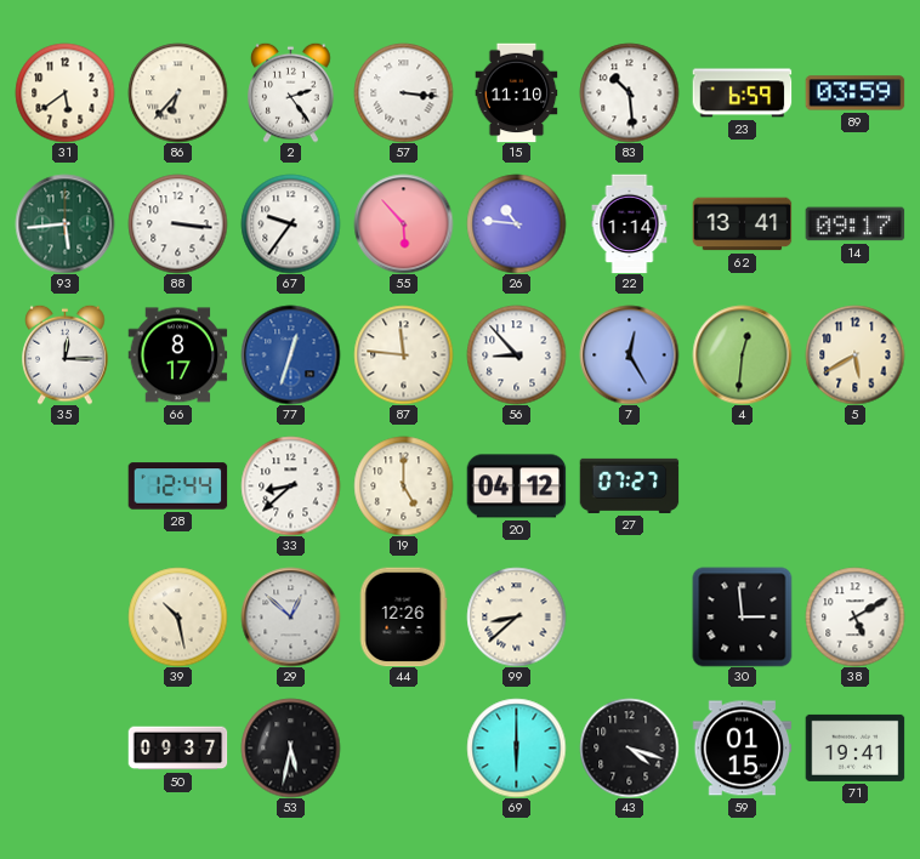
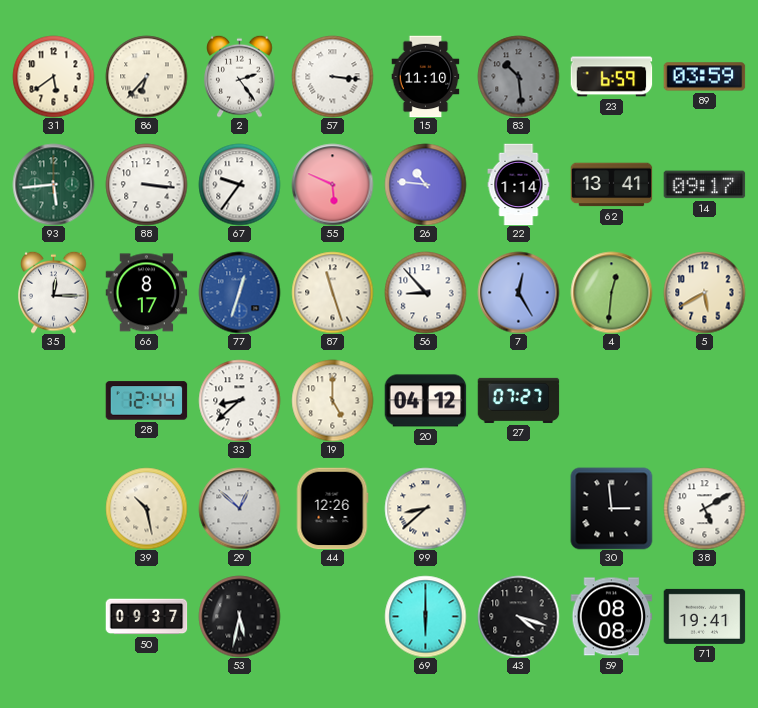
83 dial: white -> grey
55: 5:53 -> 5:49
87: 11:46 -> 11:27
59: 01:15 -> 08:08
